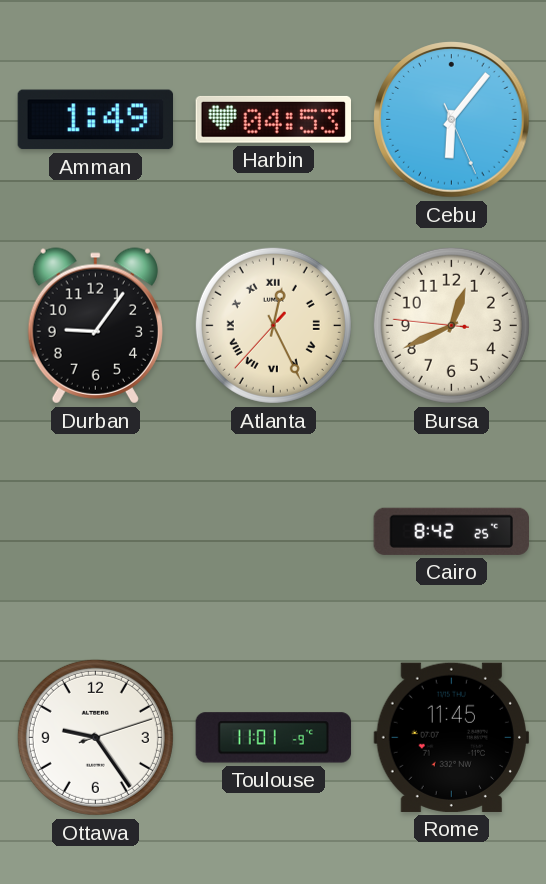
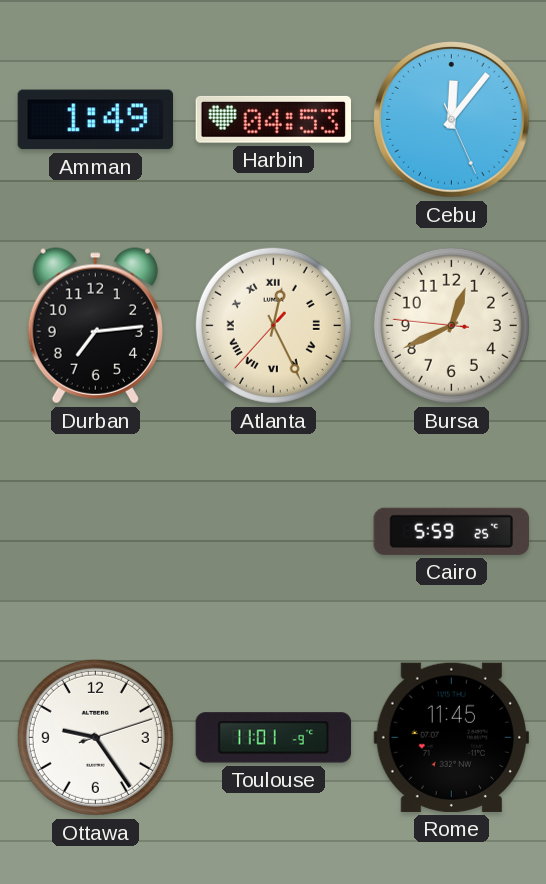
Cebu: 6:06 -> 12:06
Durban: 9:06 -> 7:14
Cairo: 8:42 -> 5:59
